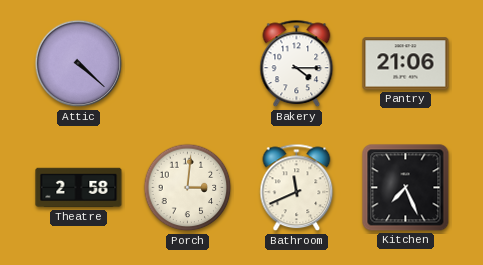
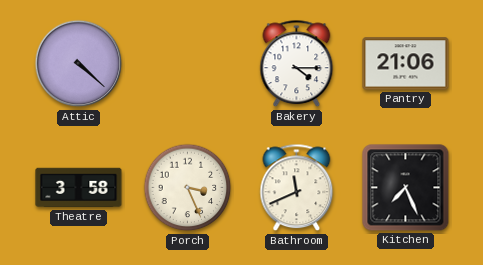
Theatre: 2:58 -> 3:58
Porch: 3:01 -> 3:26
